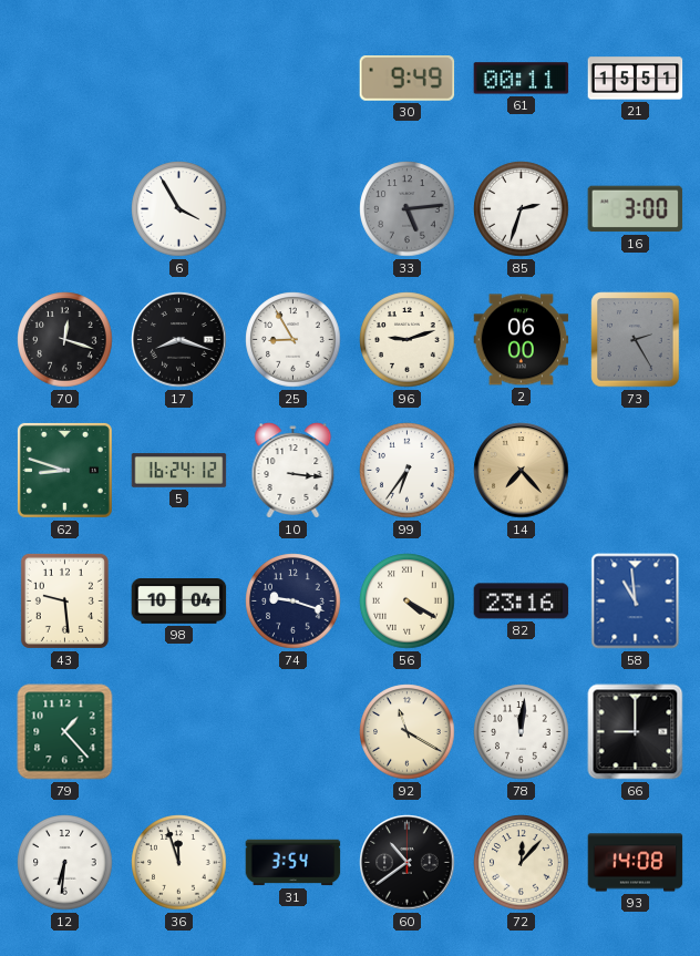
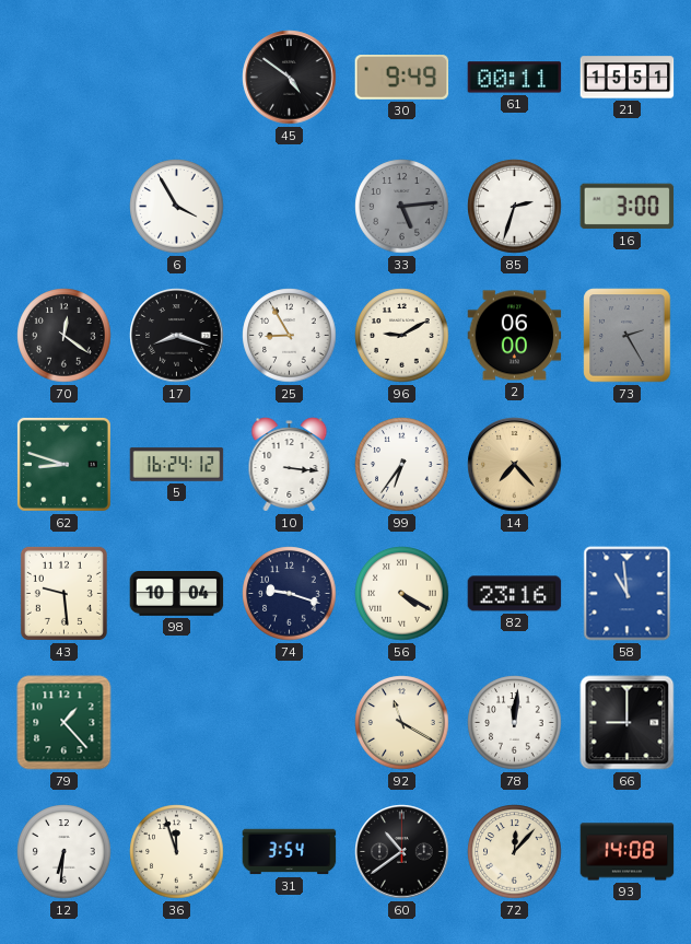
45: none -> 4:51
70: 12:18 -> 12:21
96: 9:12 -> 9:10
